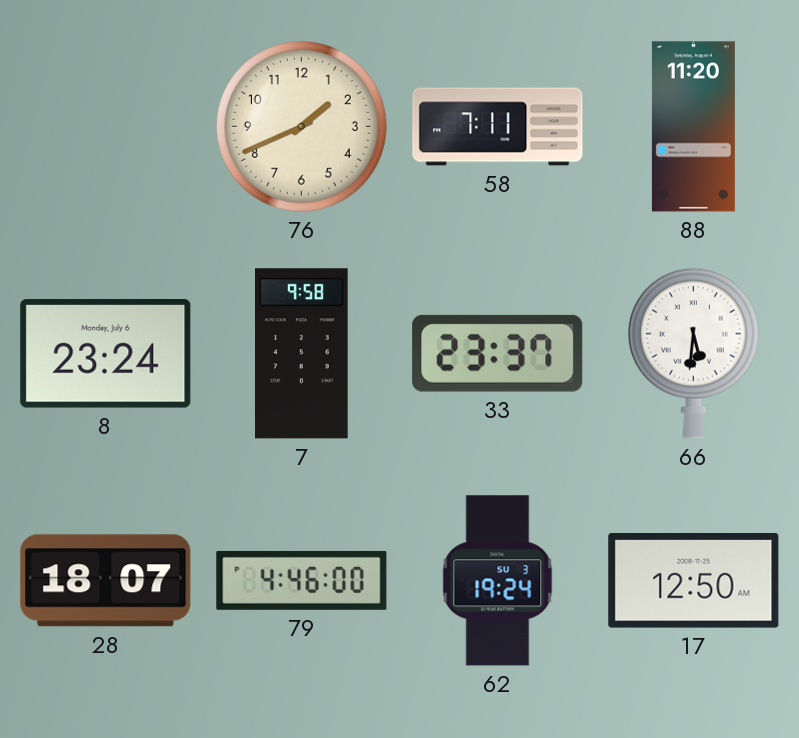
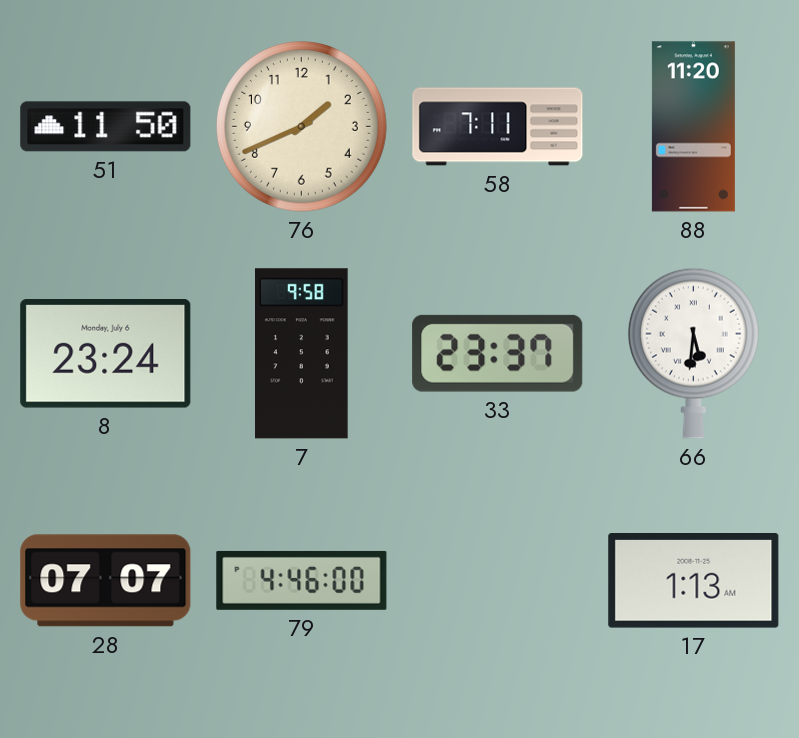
51: none -> 11:50
28: 18:07 -> 07:07
62: 19:24 -> none
17: 12:50 -> 1:13
